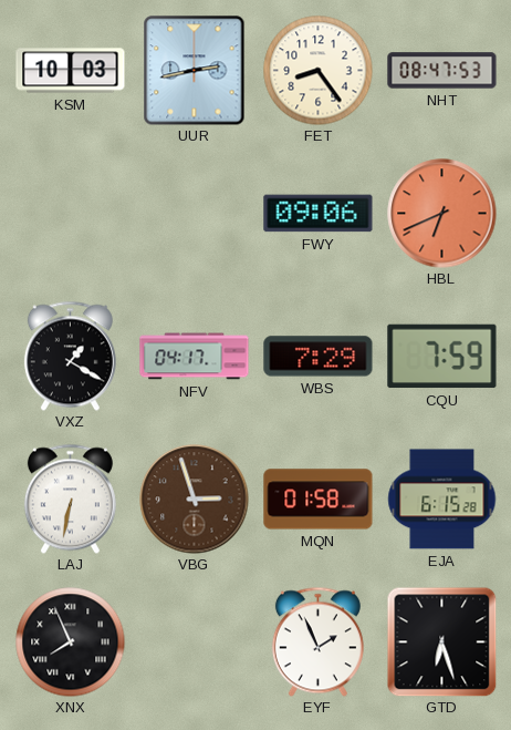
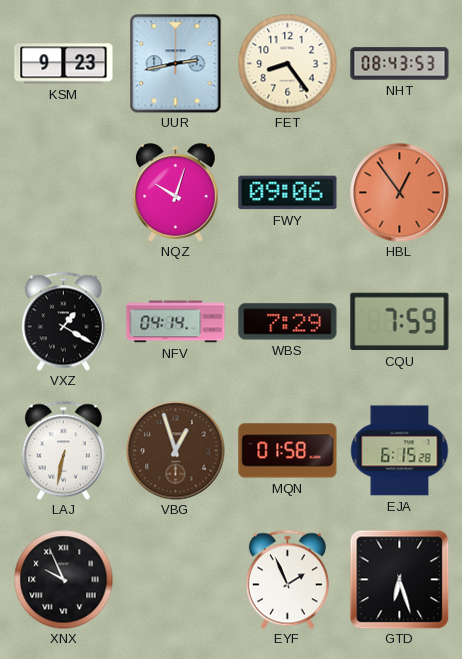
KSM: 10:03 -> 9:23
NHT: 08:47 -> 08:43
NQZ: none -> 10:03
HBL: 6:41 -> 12:54
NFV: 04:17 -> 04:14
VBG: 2:57 -> 12:57
XNX: 7:56 -> 9:56
